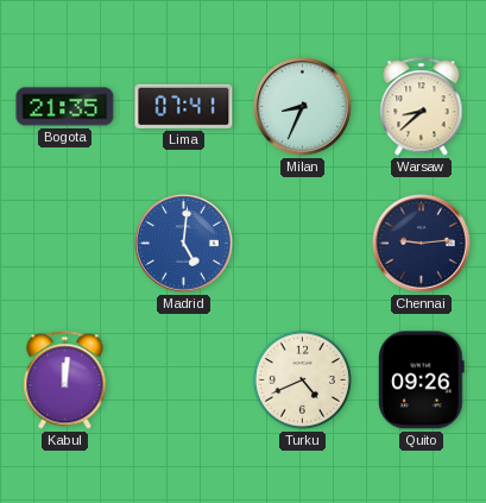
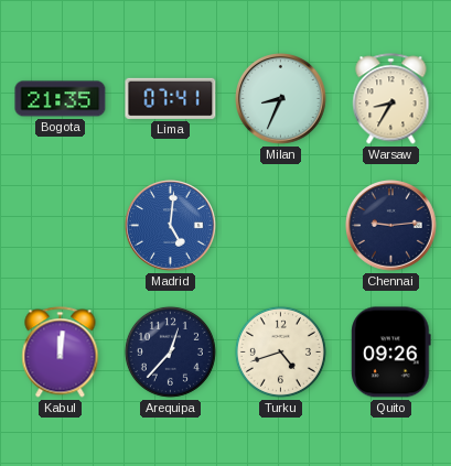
Warsaw: 8:38 -> 8:35
Arequipa: none -> 12:37
Turku: 4:41 -> 4:42
